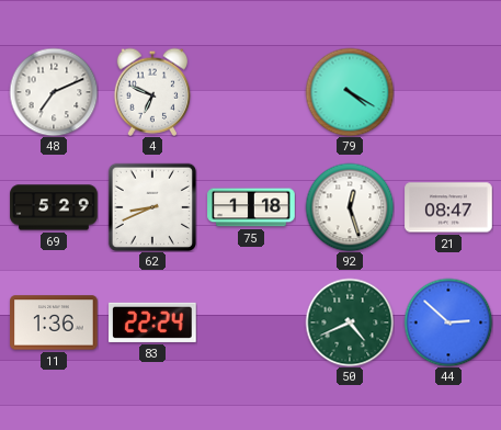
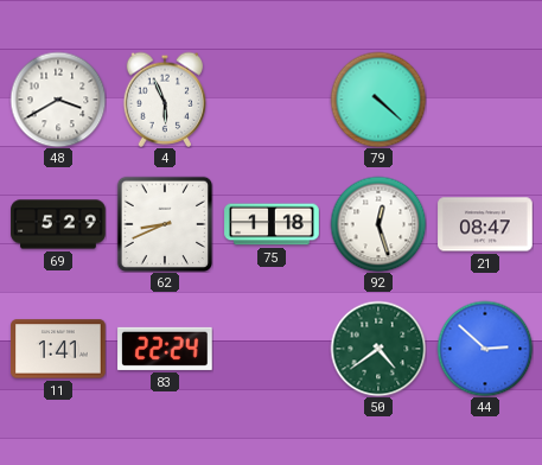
48: 7:11 -> 3:40
4: 6:49 -> 5:56
79: 4:20 -> 4:22
11: 1:36 -> 1:41
50: 4:41 -> 4:39
